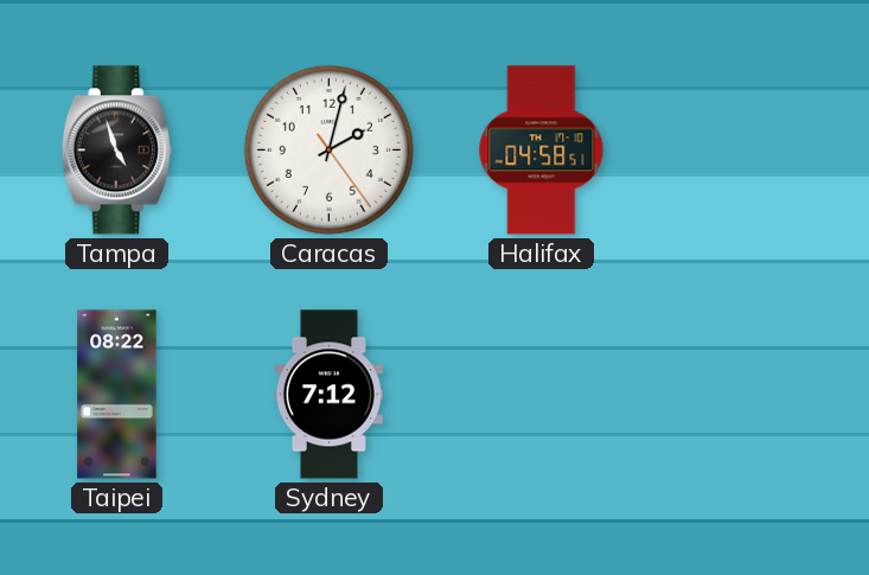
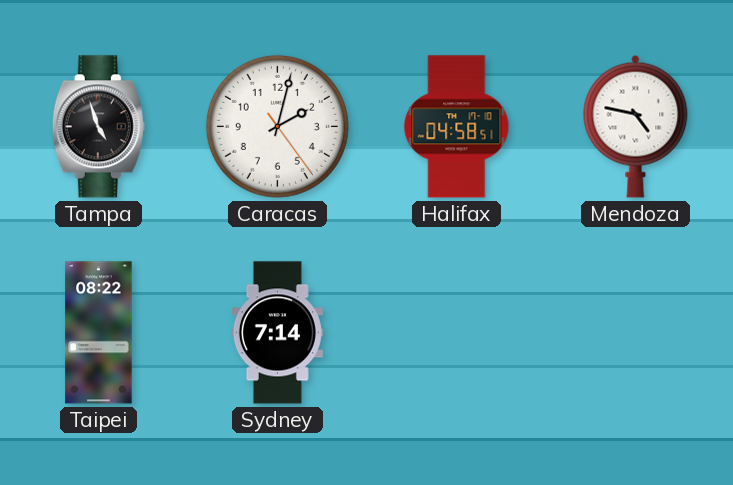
Mendoza: none -> 4:47
Sydney: 7:12 -> 7:14
